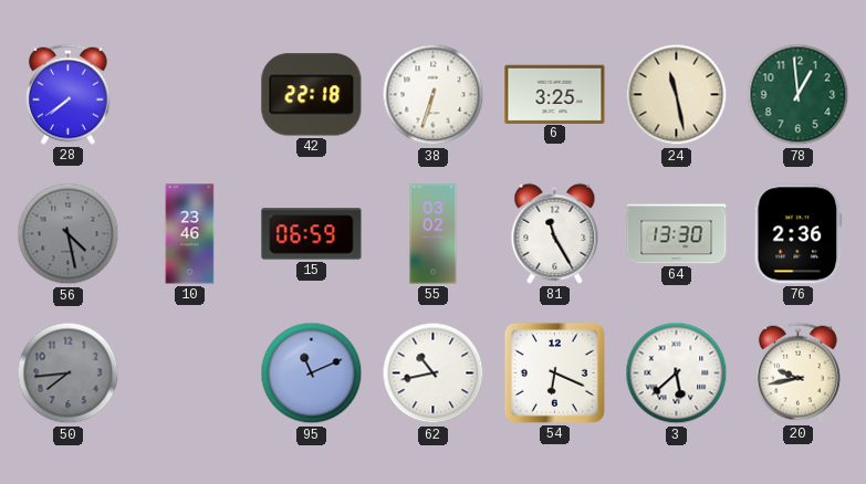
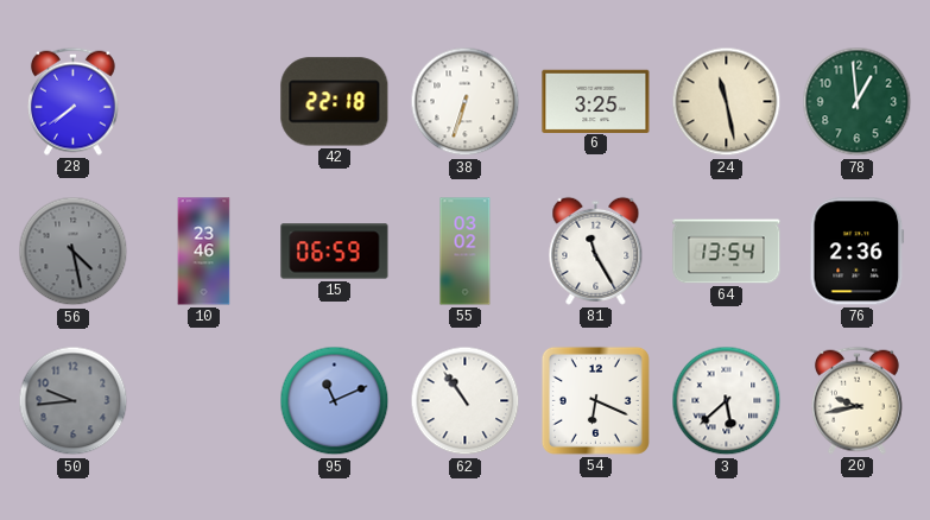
64: 13:30 -> 13:54
50: 7:44 -> 9:44
62: 10:43 -> 10:54
